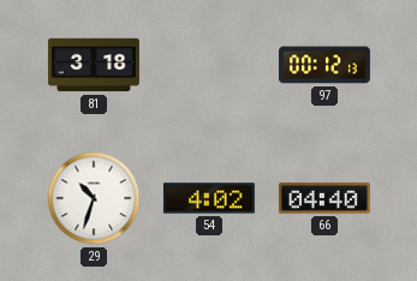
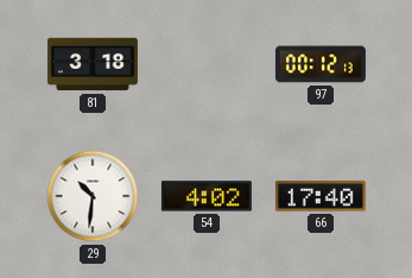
29: 10:33 -> 10:31
66: 04:40 -> 17:40
